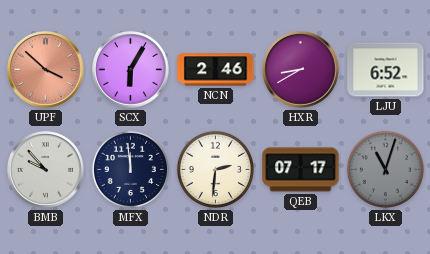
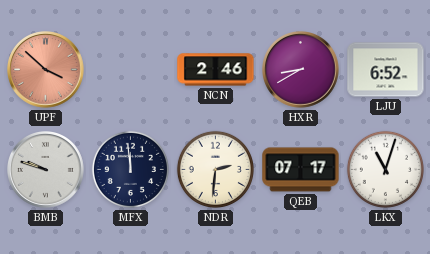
SCX: 6:05 -> none
BMB: 9:53 -> 9:48
LKX dial: grey -> white
